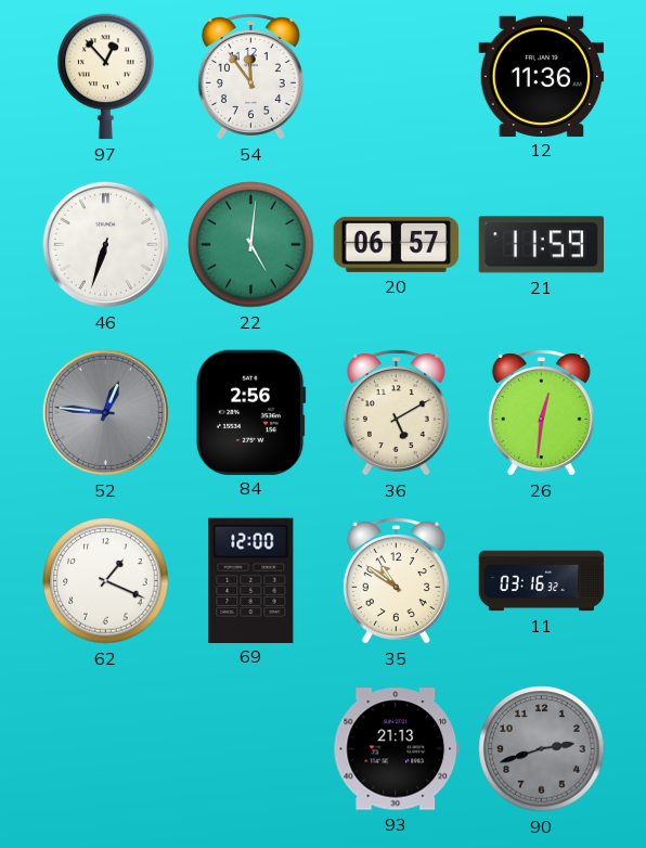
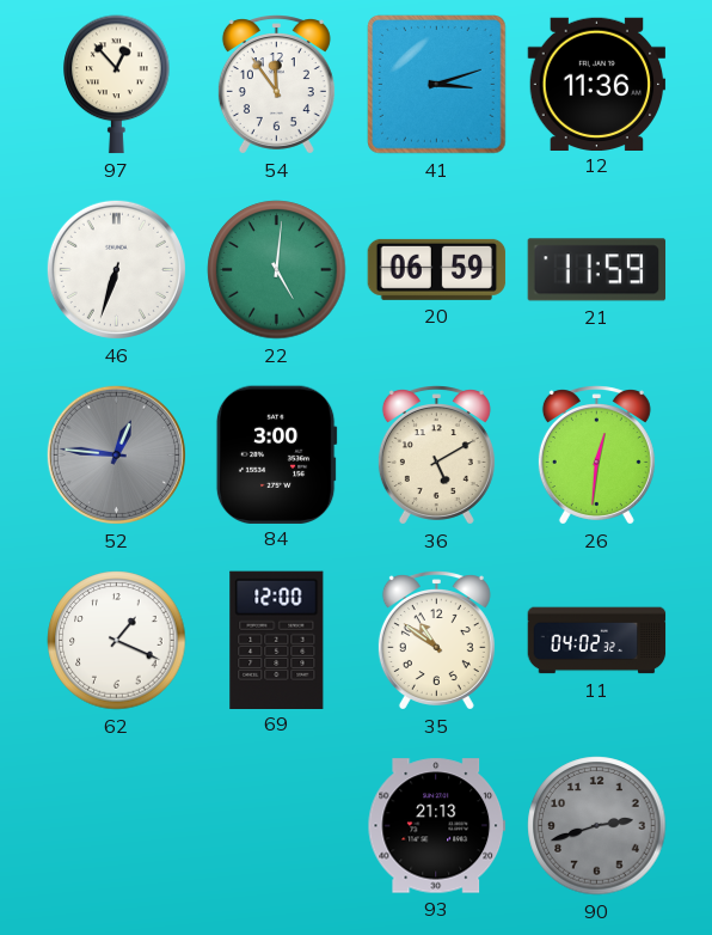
41: none -> 3:12
20: 06:57 -> 06:59
84: 2:56 -> 3:00
11: 03:16 -> 04:02
